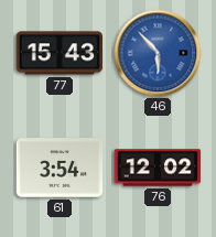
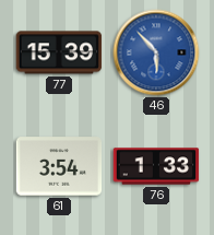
77: 15:43 -> 15:39
76: 12:02 -> 1:33
